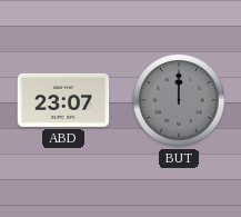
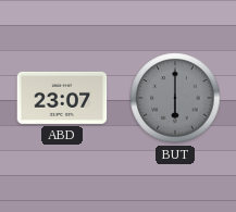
BUT: 12:00 -> 6:00
